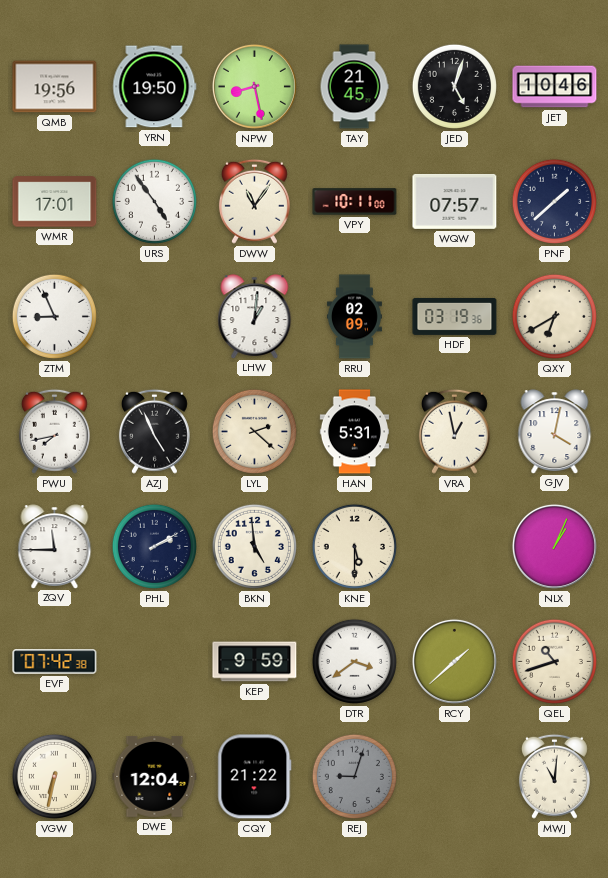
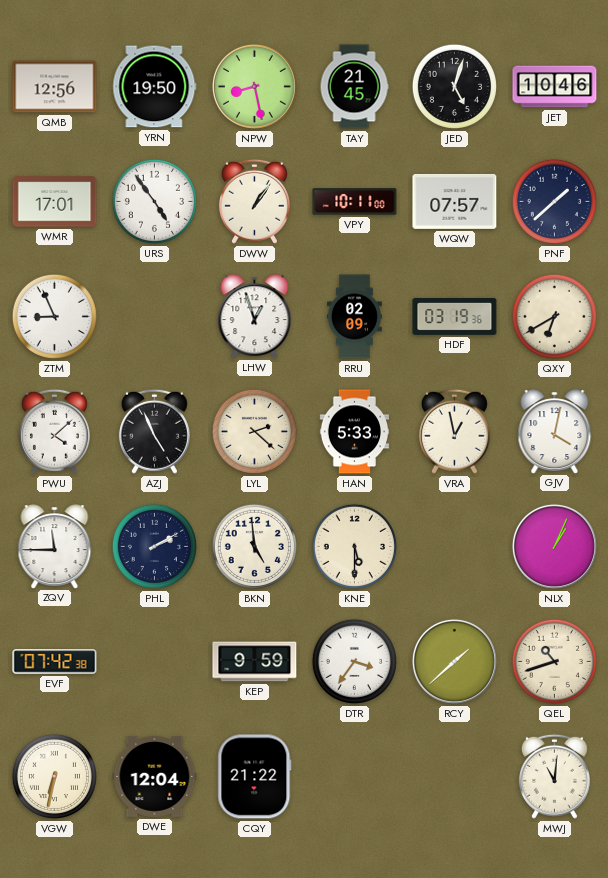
QMB: 19:56 -> 12:56
DWW: 11:06 -> 1:06
LHW: 1:01 -> 12:57
PWU: 7:43 -> 4:08
HAN: 5:31 -> 5:33
DTR: 3:39 -> 3:36
REJ: 9:03 -> none
